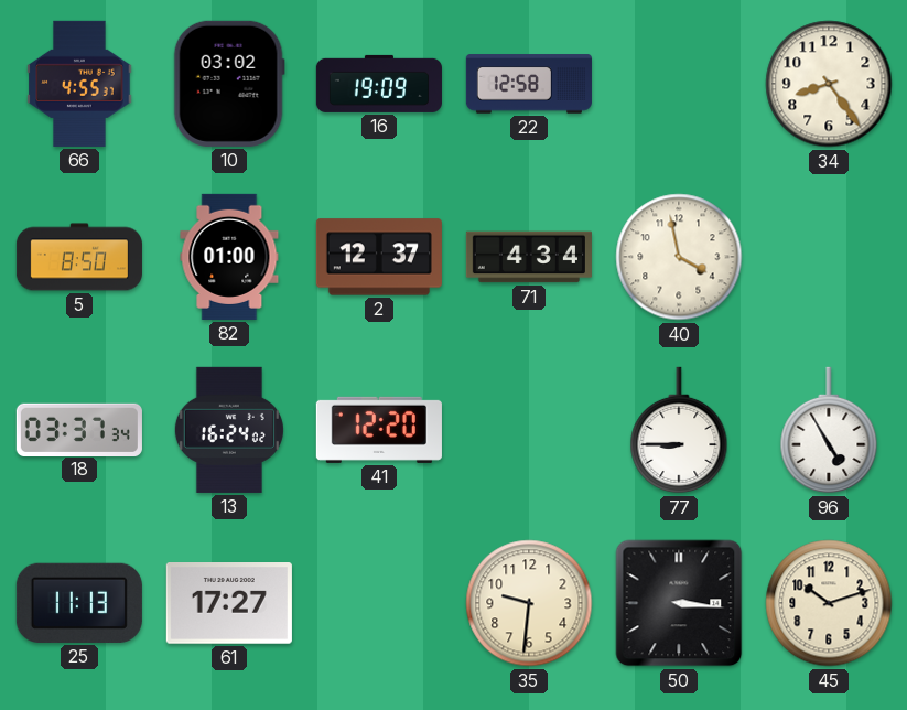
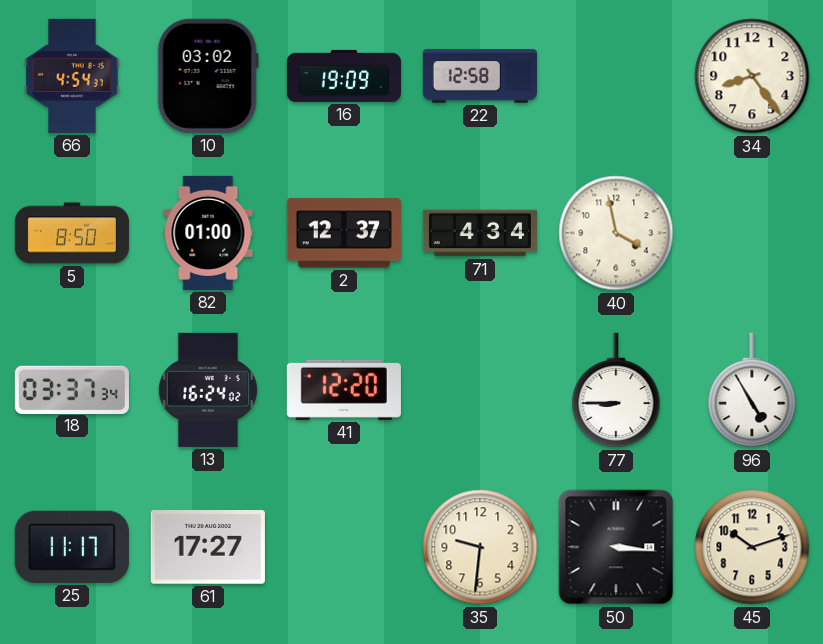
66: 4:55 -> 4:54
25: 11:13 -> 11:17
